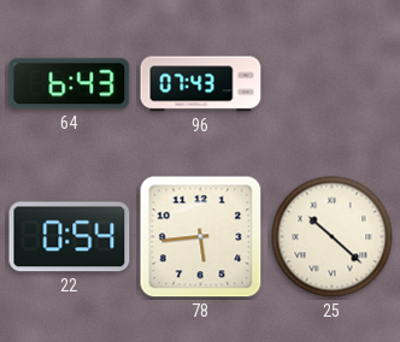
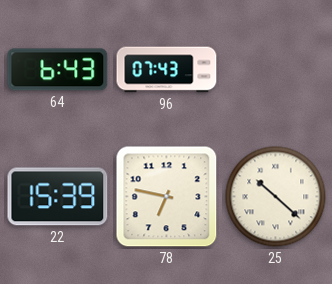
22: 0:54 -> 15:39
78: 5:44 -> 6:47
